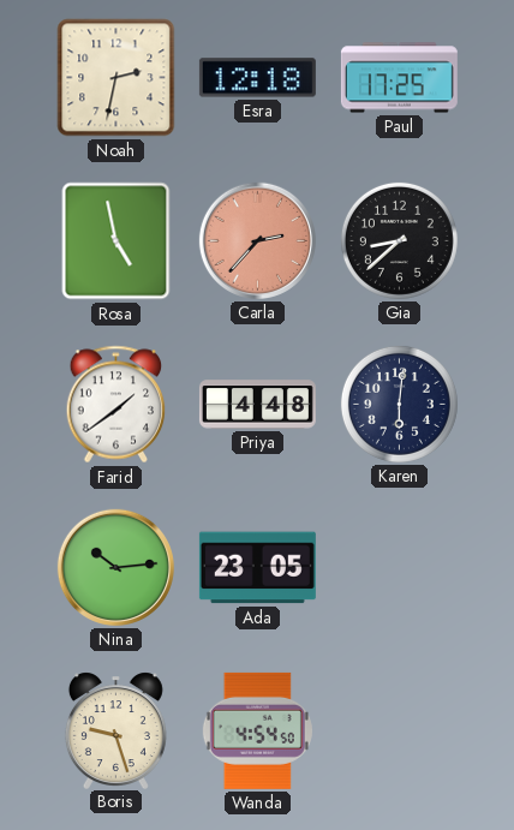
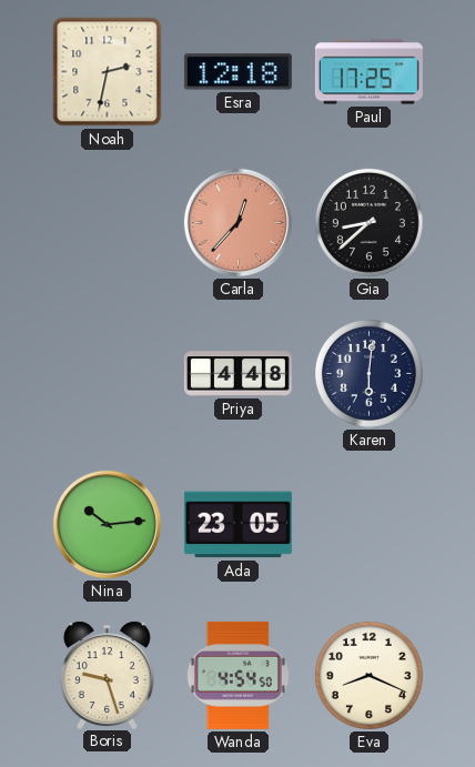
Rosa: 4:58 -> none
Carla: 2:37 -> 12:37
Farid: 1:39 -> none
Eva: none -> 8:19
